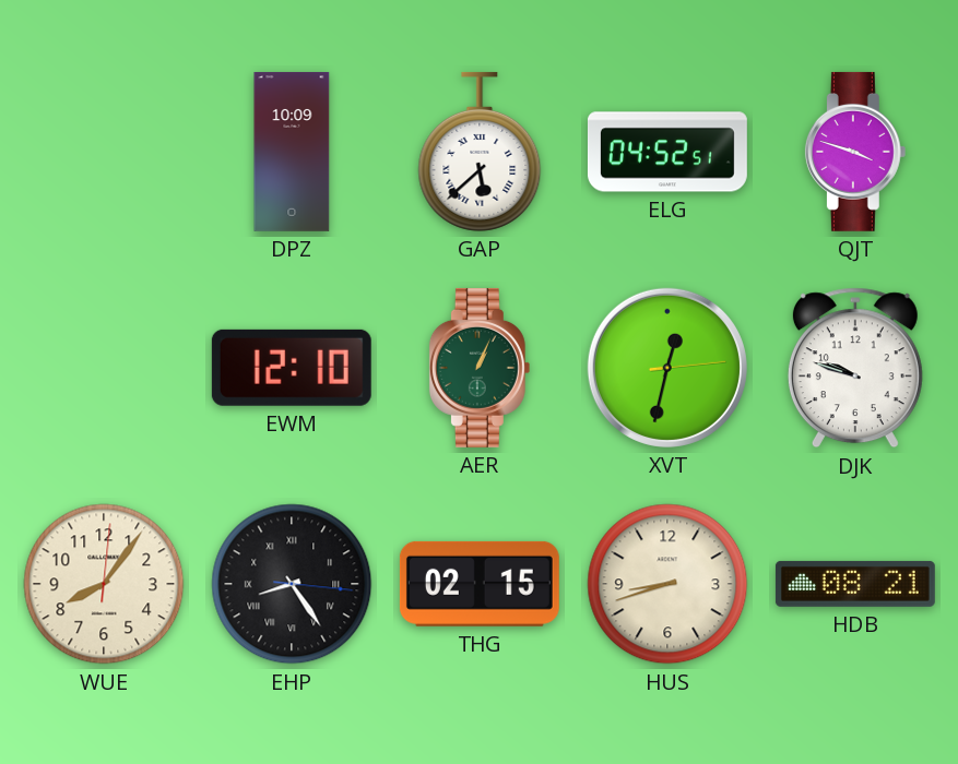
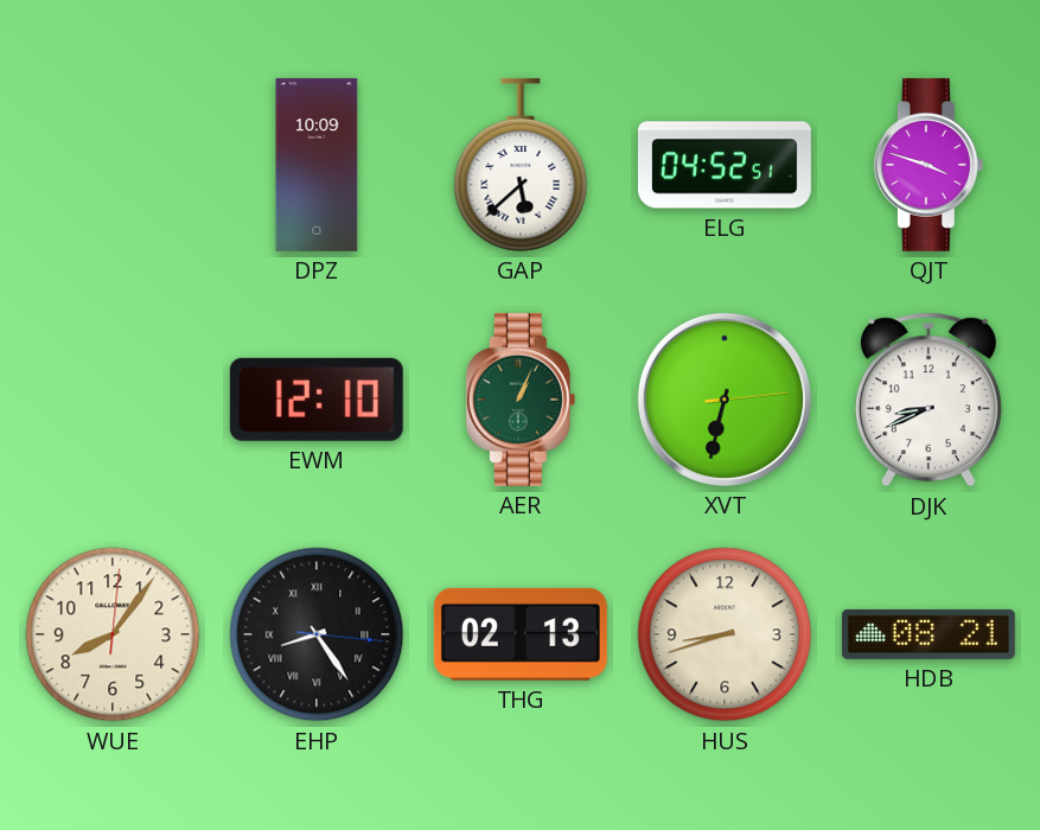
XVT: 12:32 -> 6:32
DJK: 9:48 -> 8:41
THG: 02:15 -> 02:13
